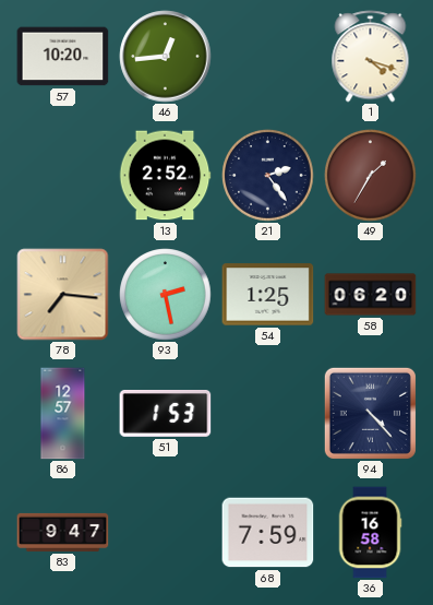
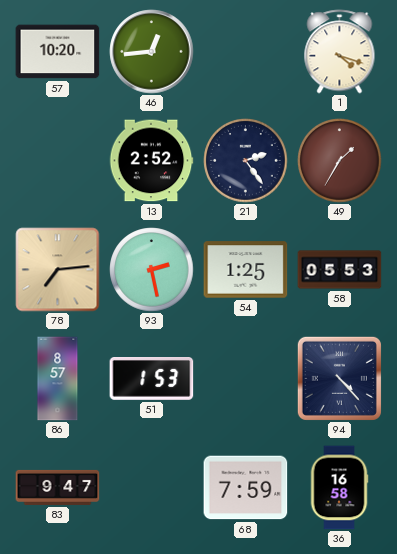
78: 7:16 -> 7:14
58: 06:20 -> 05:53
86: 12:57 -> 8:57
